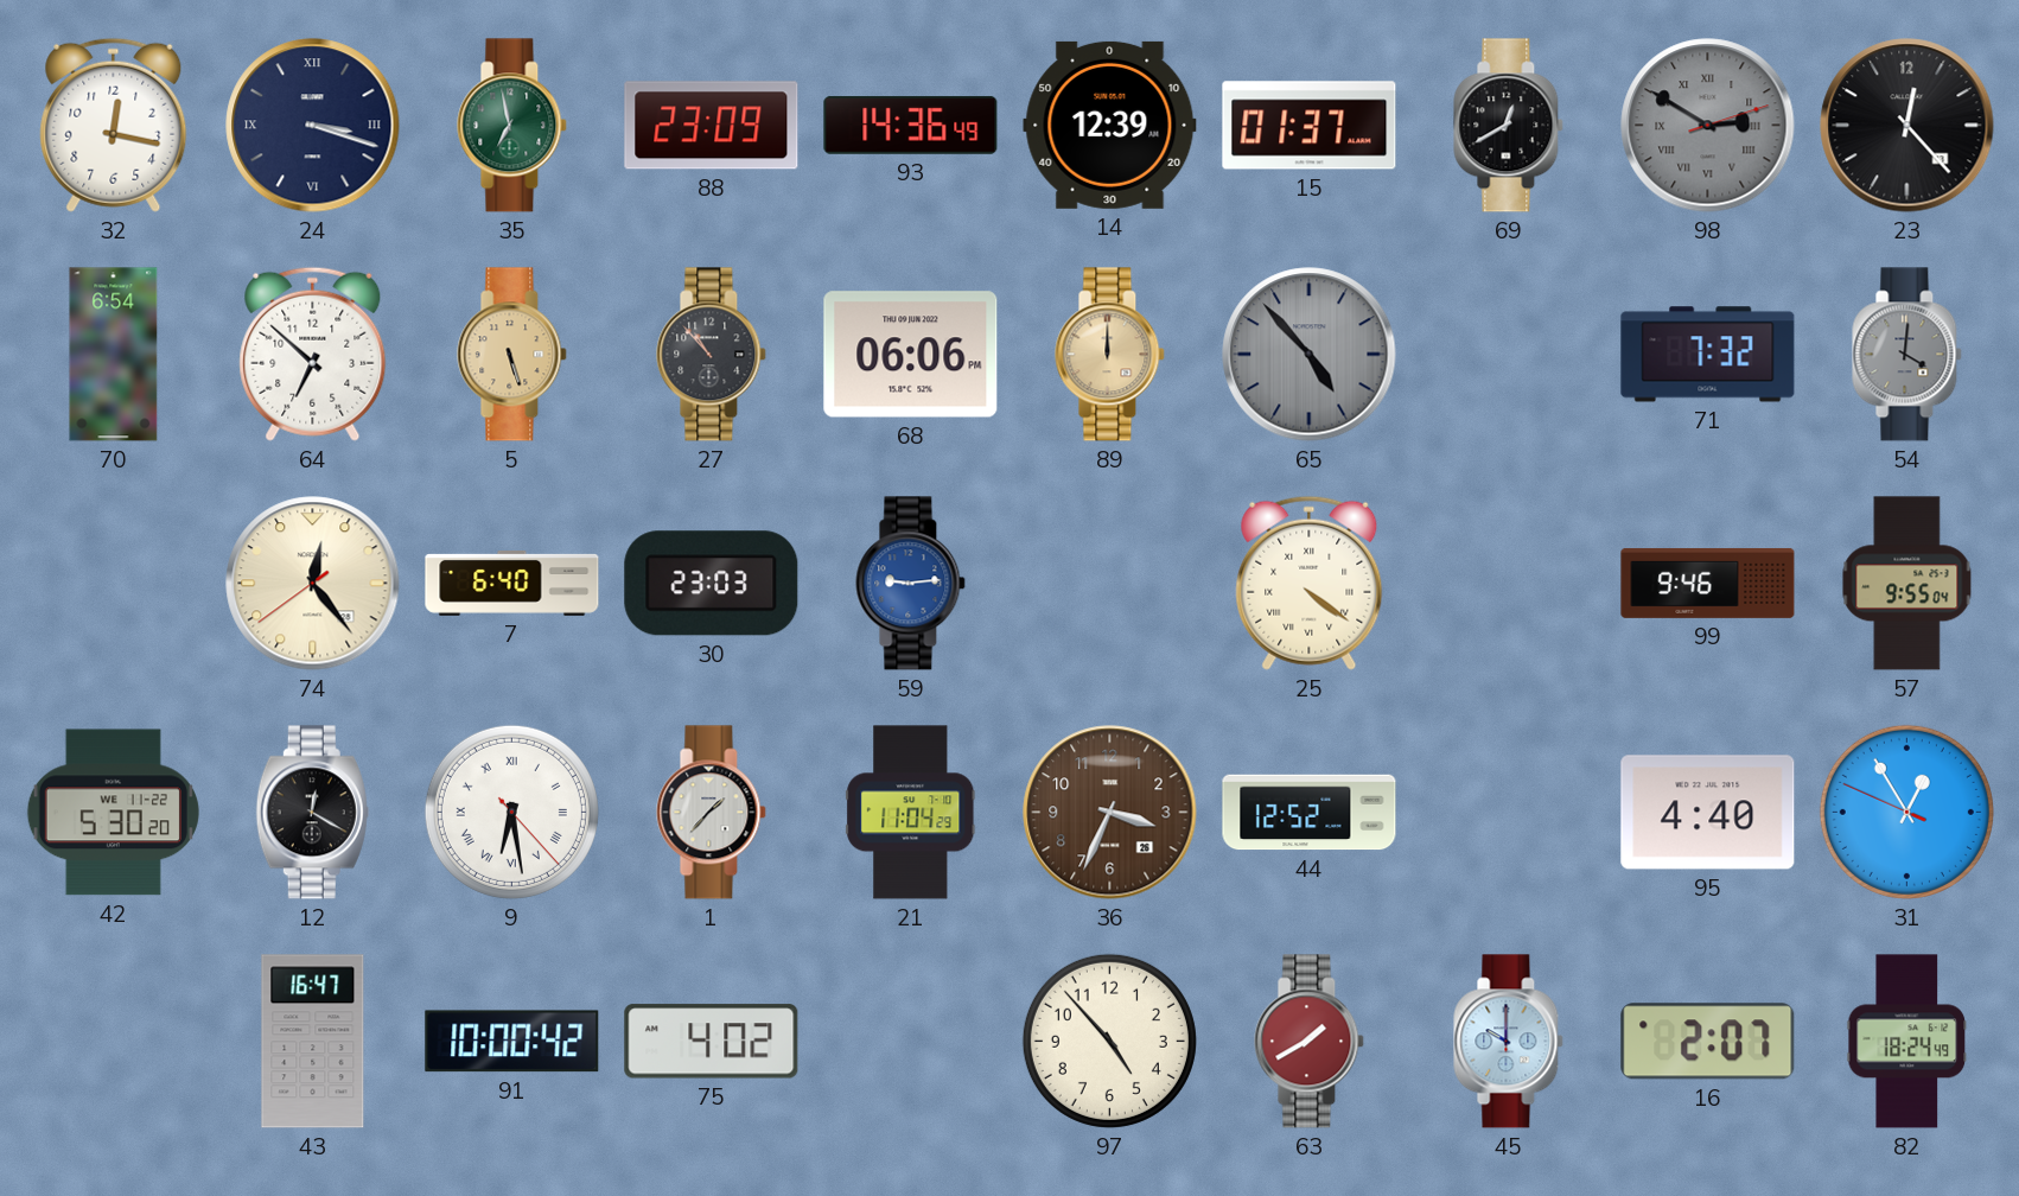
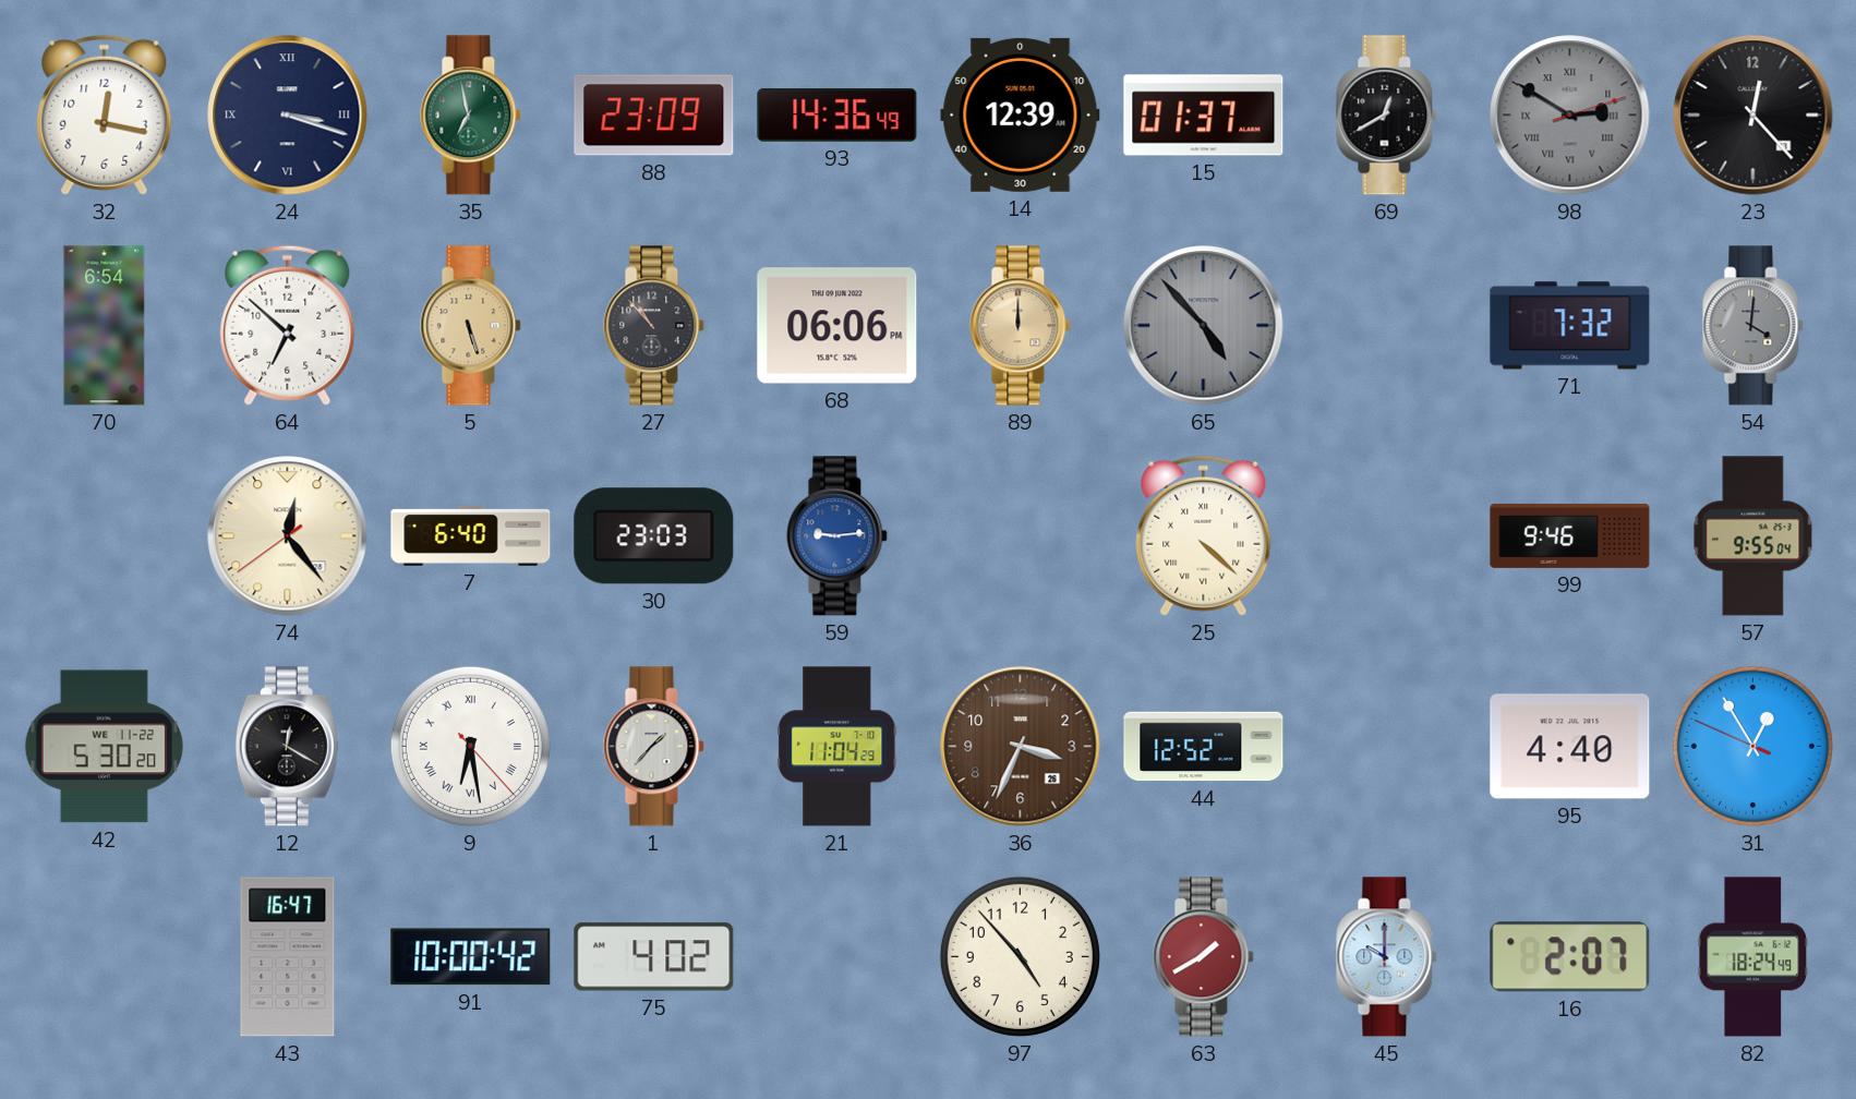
25: 4:21 -> 4:22
